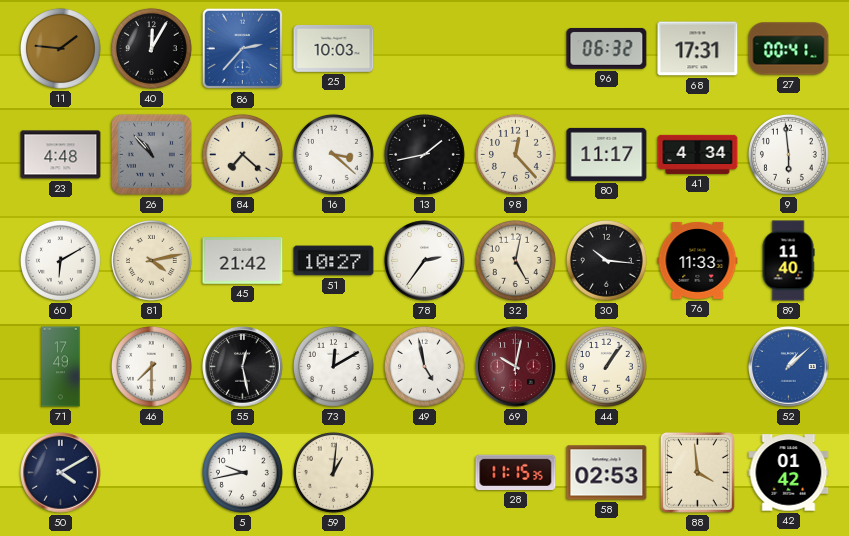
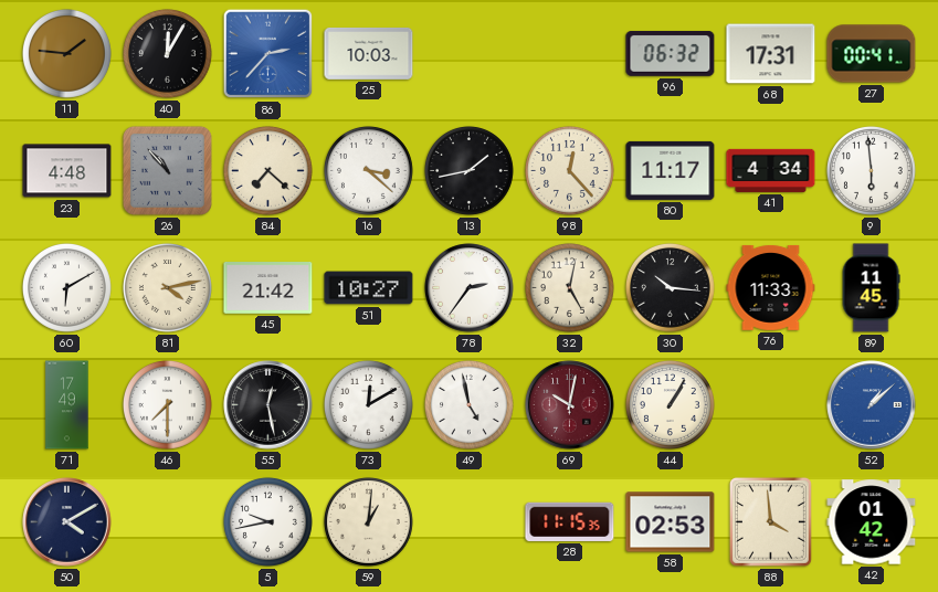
89: 11:40 -> 11:45
44: 1:06 -> 1:05
